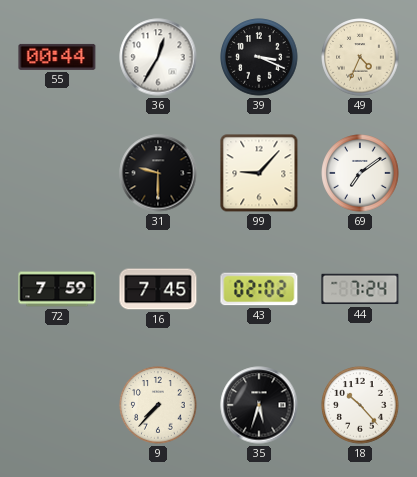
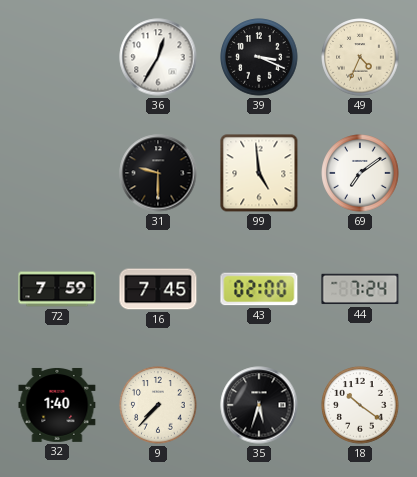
55: 00:44 -> none
99: 9:07 -> 4:59
43: 02:02 -> 02:00
32: none -> 1:40
18: 10:23 -> 10:21
